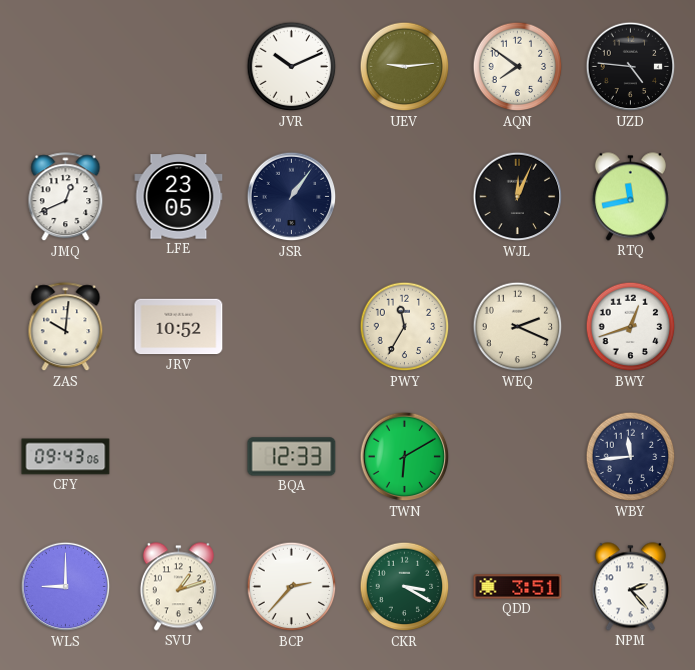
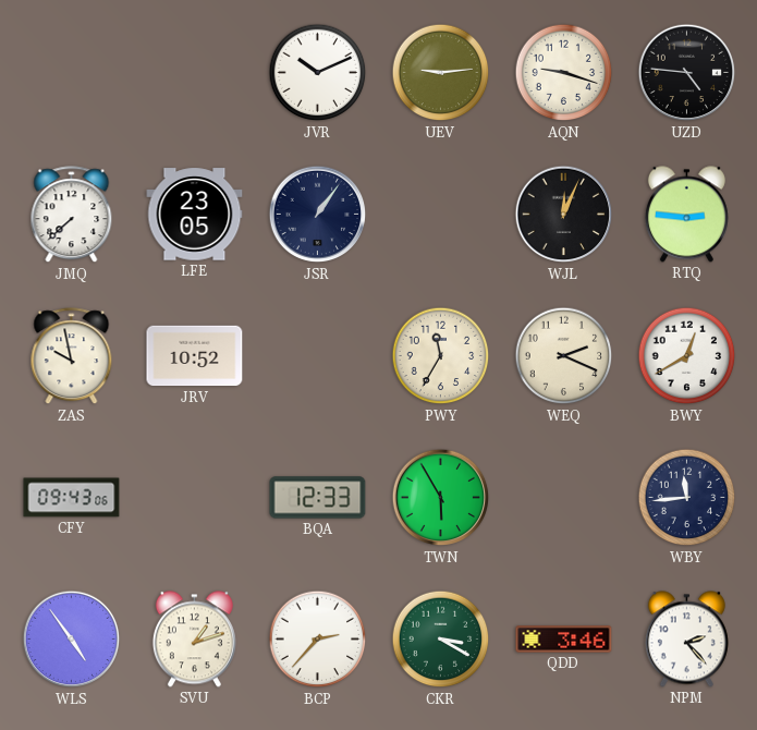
AQN: 7:51 -> 9:18
JMQ: 12:41 -> 7:38
RTQ: 11:43 -> 2:46
ZAS: 10:01 -> 9:58
BWY: 12:42 -> 12:40
TWN: 6:10 -> 5:55
WLS: 9:00 -> 4:54
QDD: 3:51 -> 3:46
